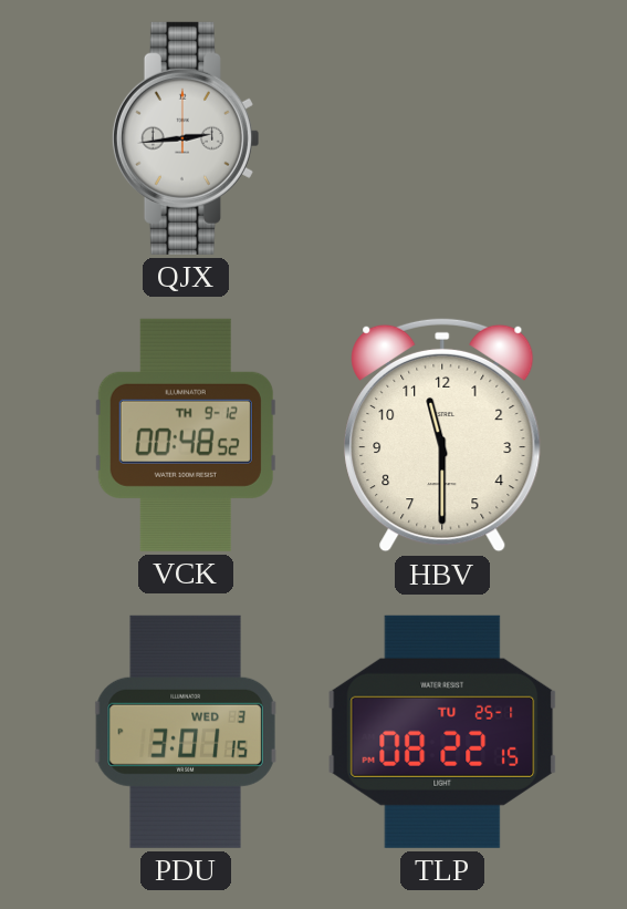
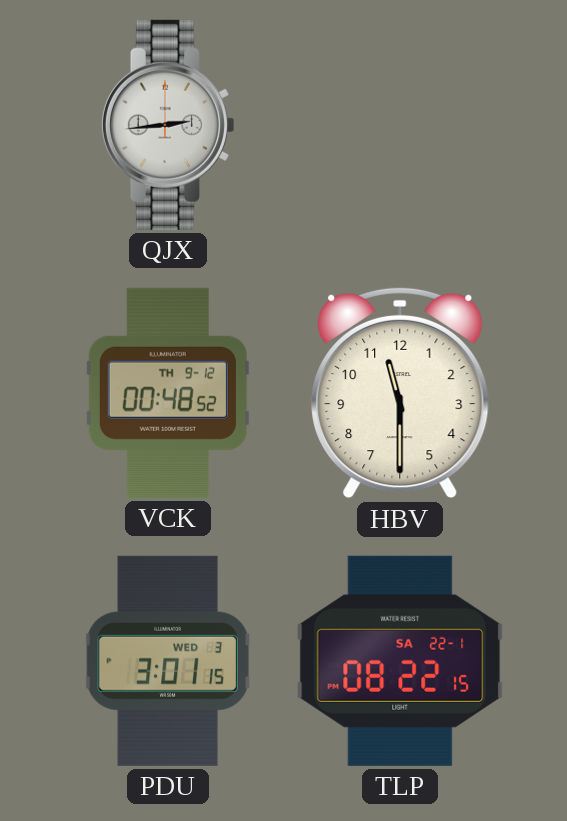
TLP date: TU 25-1 -> SA 22-1
